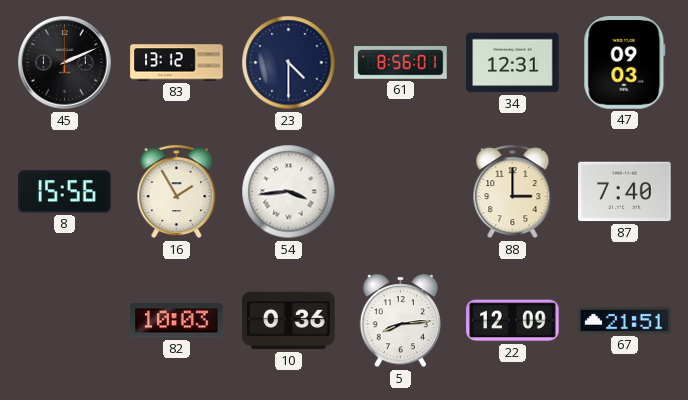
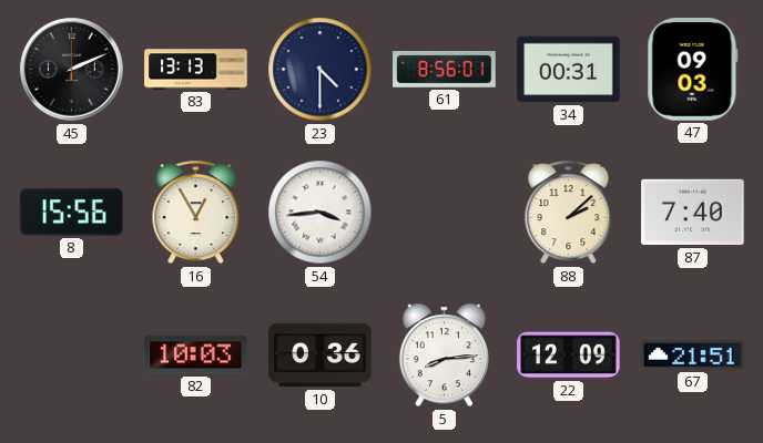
83: 13:12 -> 13:13
34: 12:31 -> 00:31
16: 1:55 -> 12:55
88: 3:00 -> 2:08
